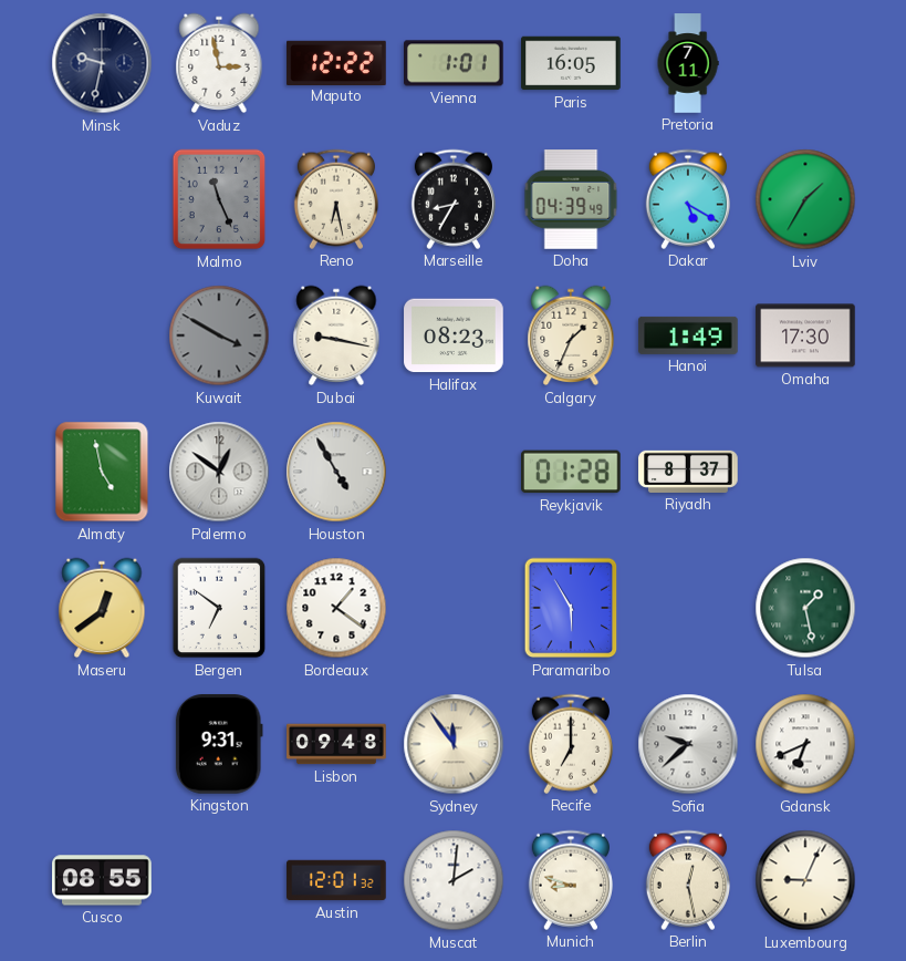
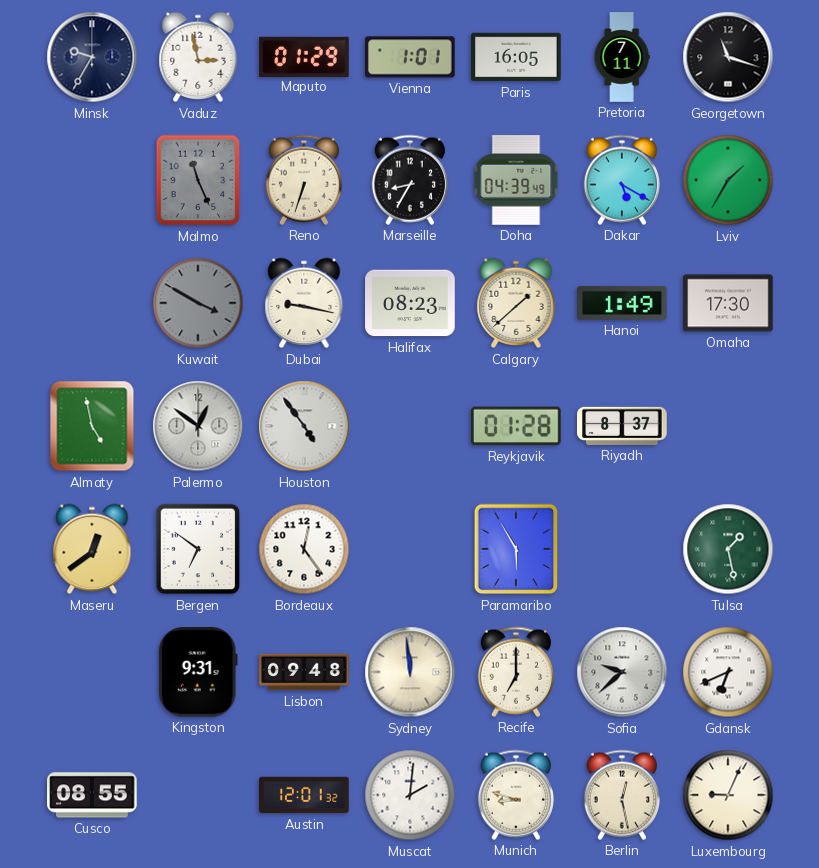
Minsk: 9:32 -> 9:35
Maputo: 12:22 -> 01:29
Georgetown: none -> 11:18
Reno: 6:28 -> 6:33
Calgary: 1:34 -> 1:38
Houston: 4:55 -> 4:54
Bordeaux: 1:21 -> 12:24
Sydney: 11:54 -> 11:59
